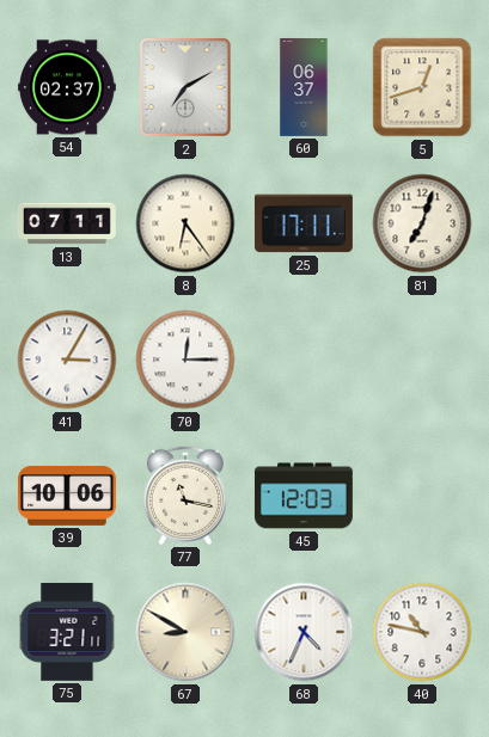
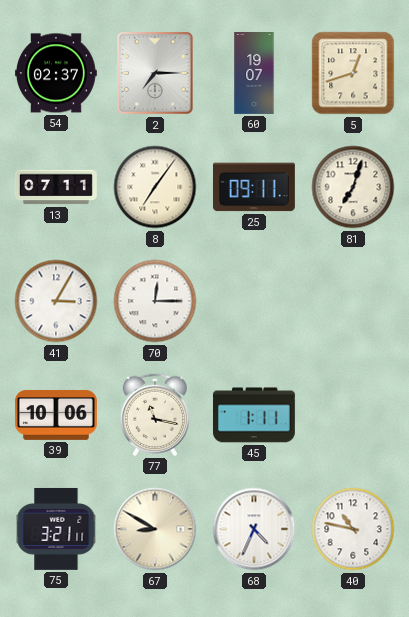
2: 7:10 -> 7:15
60: 06:37 -> 19:07
8: 6:24 -> 7:06
25: 17:11 -> 09:11
45: 12:03 -> 1:11
